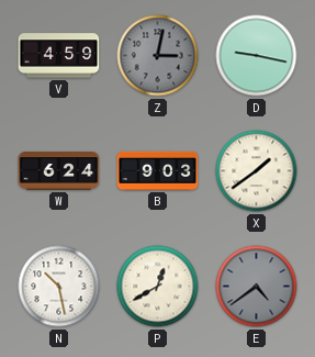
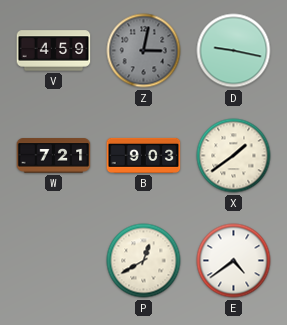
W: 6:24 -> 7:21
N: 10:28 -> none
E dial: grey -> white
